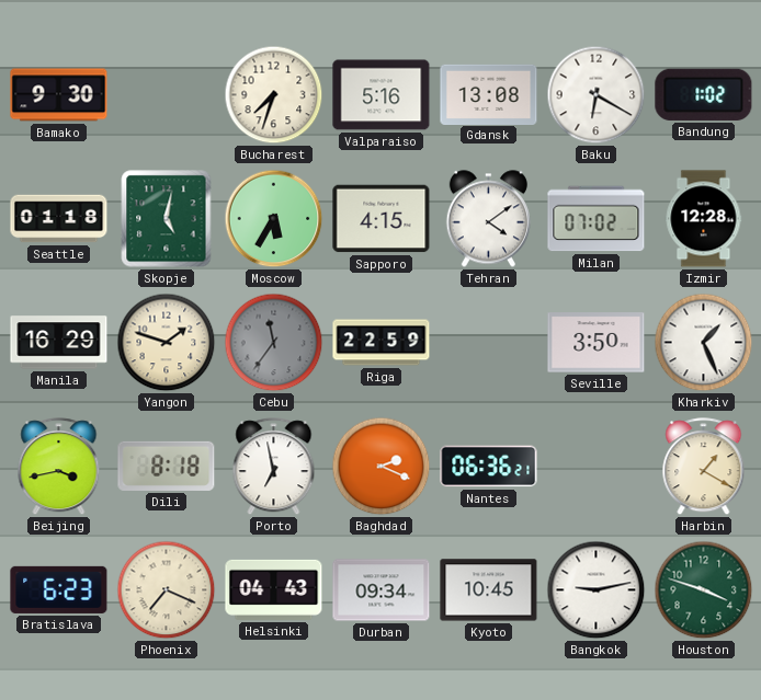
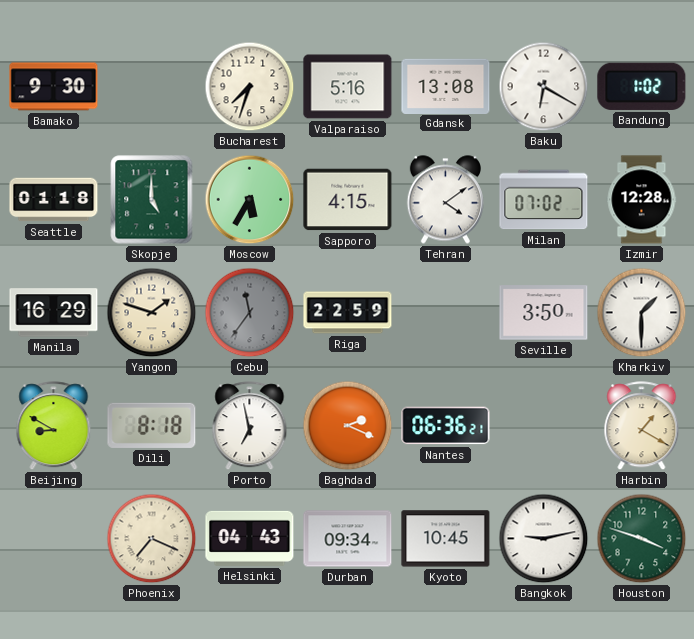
Skopje: 5:02 -> 5:00
Kharkiv: 1:26 -> 1:30
Beijing: 3:43 -> 8:50
Bratislava: 6:23 -> none
